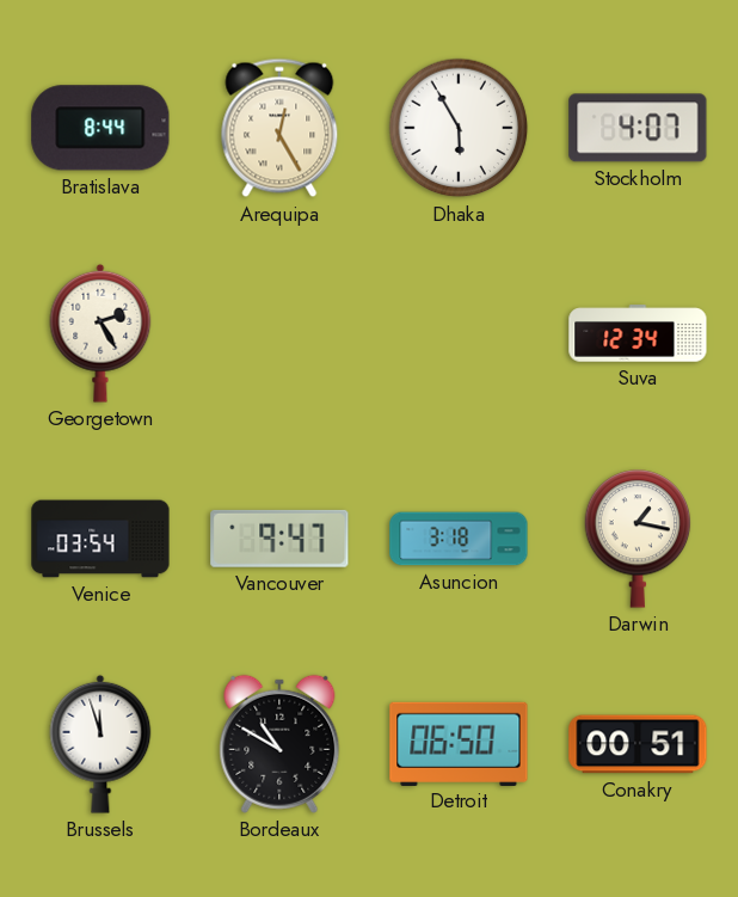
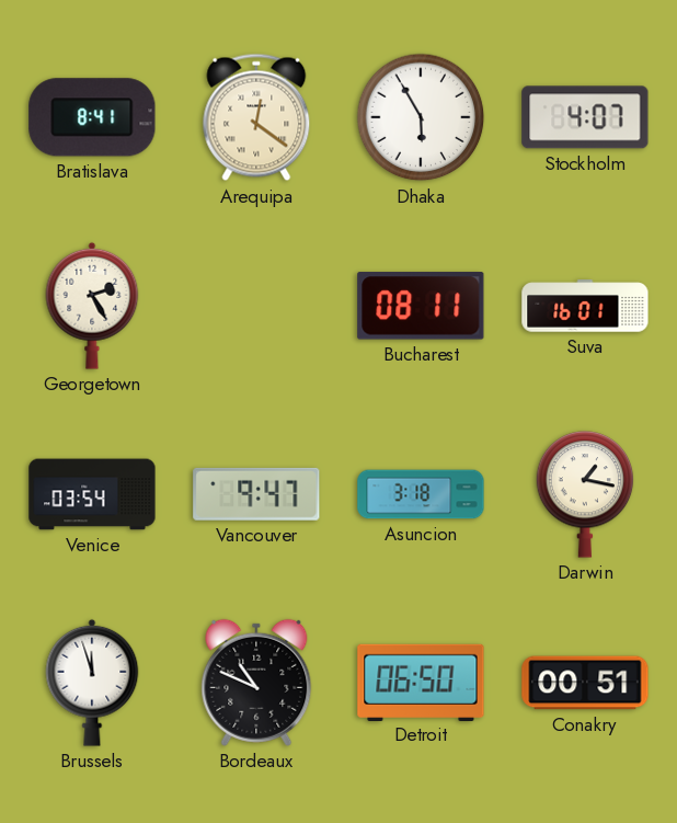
Bratislava: 8:44 -> 8:41
Arequipa: 12:25 -> 12:21
Bucharest: none -> 08:11
Suva: 12:34 -> 16:01
Bordeaux: 10:50 -> 10:49
